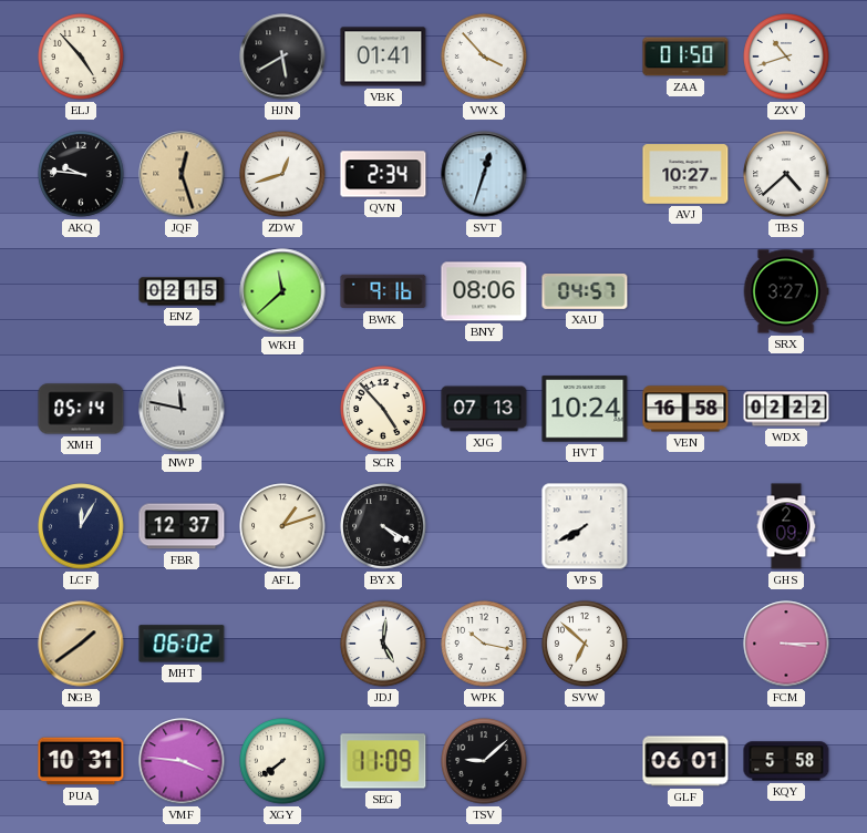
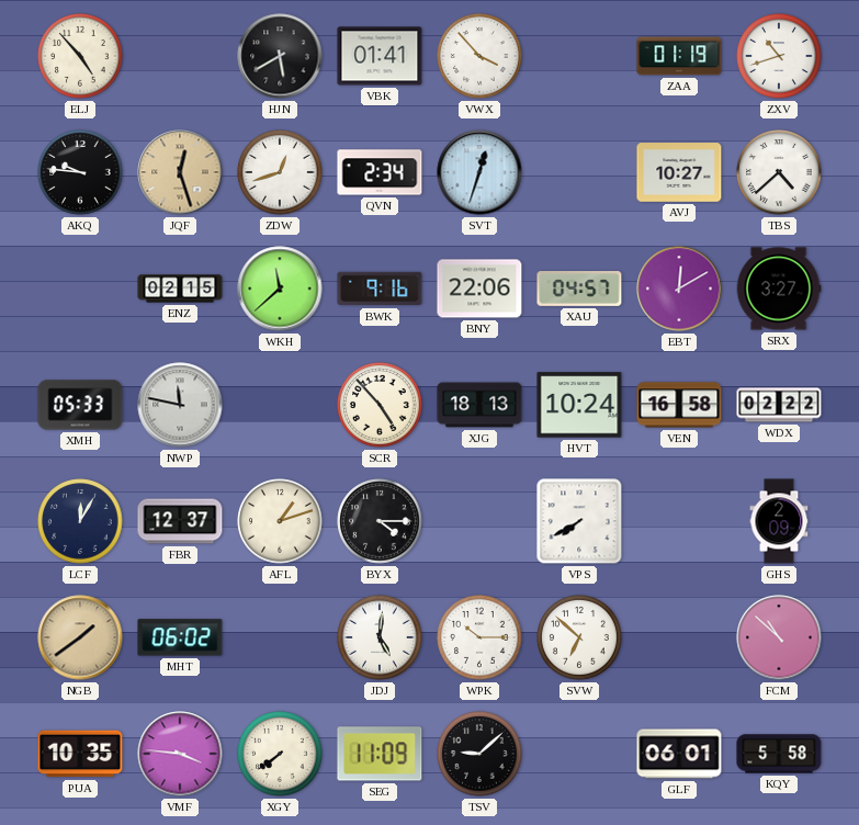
ZAA: 01:50 -> 01:19
BNY: 08:06 -> 22:06
EBT: none -> 12:10
XMH: 05:14 -> 05:33
XJG: 07:13 -> 18:13
BYX: 4:20 -> 4:15
WPK: 10:17 -> 10:15
FCM: 3:15 -> 10:52
PUA: 10:31 -> 10:35
